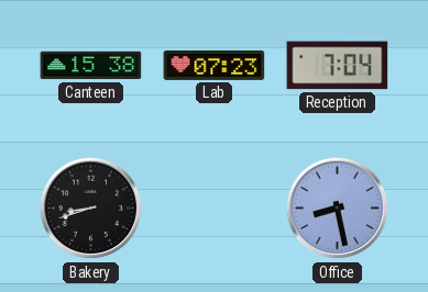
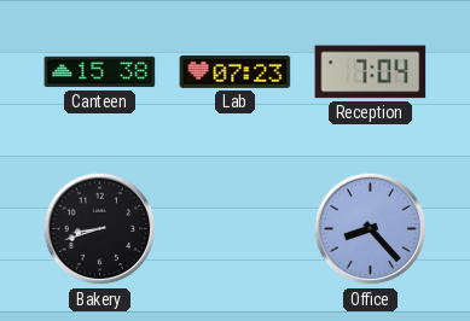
Office: 8:28 -> 8:23
